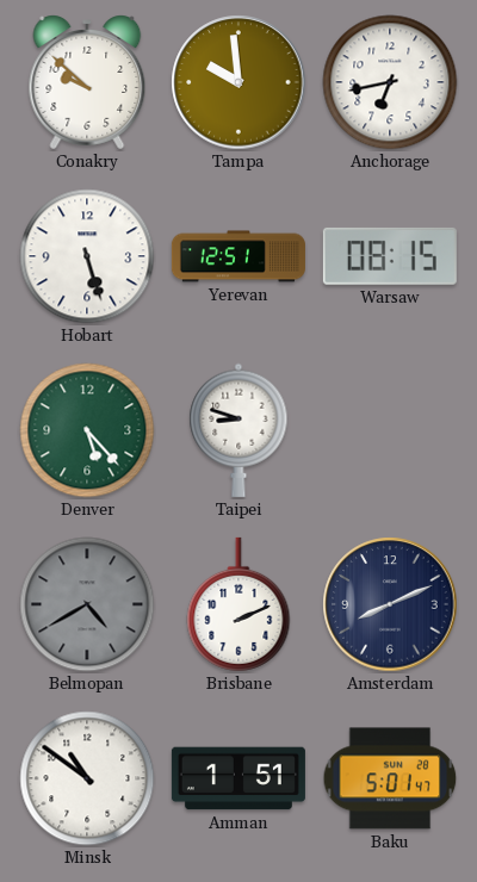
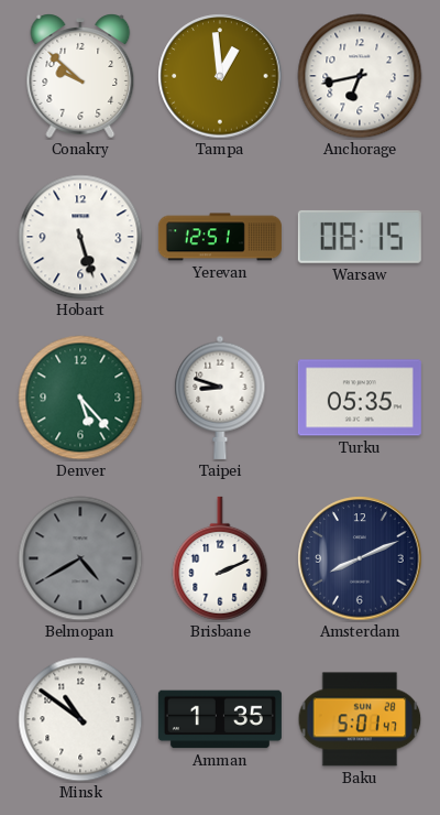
Tampa: 9:59 -> 12:59
Turku: none -> 05:35
Amman: 1:51 -> 1:35
